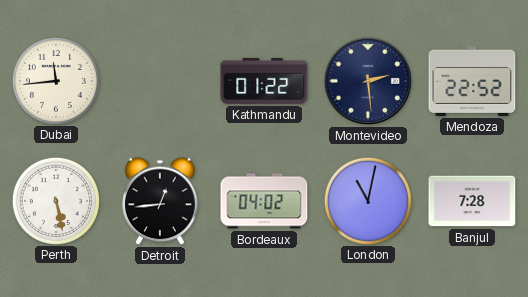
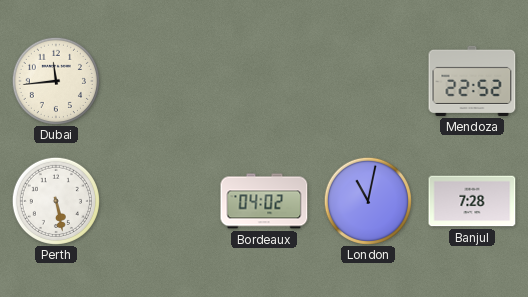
Kathmandu: 01:22 -> none
Montevideo: 2:29 -> none
Detroit: 12:44 -> none
